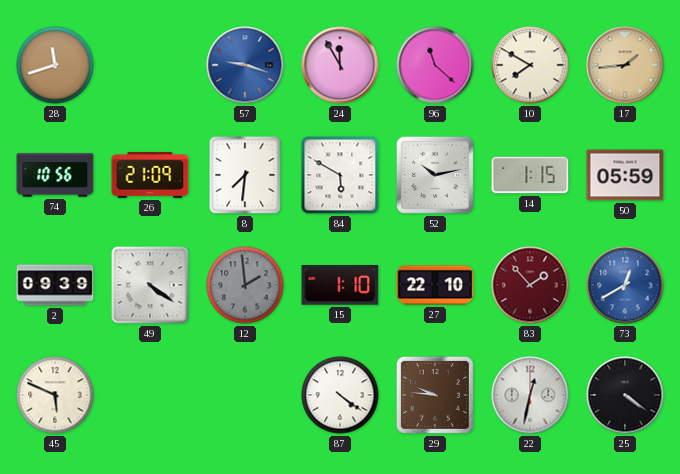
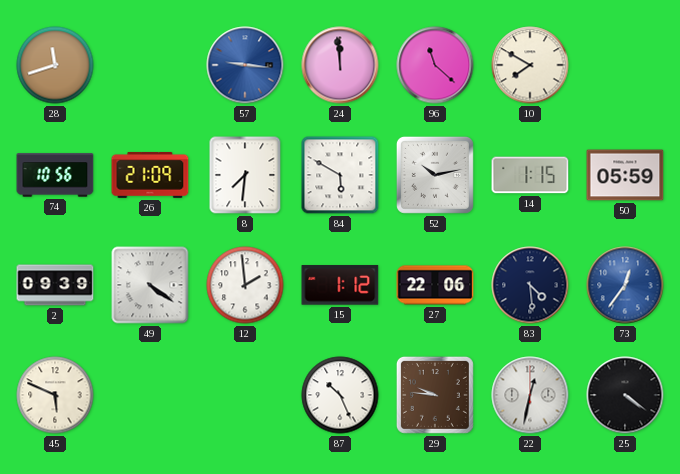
57: 9:18 -> 9:16
24: 11:55 -> 11:59
17: 1:44 -> none
12 dial: grey -> white
15: 1:10 -> 1:12
27: 22:10 -> 22:06
83: 1:53 -> 4:29
83 dial: burgundy -> navy
73: 12:40 -> 12:36
87: 4:21 -> 10:26
